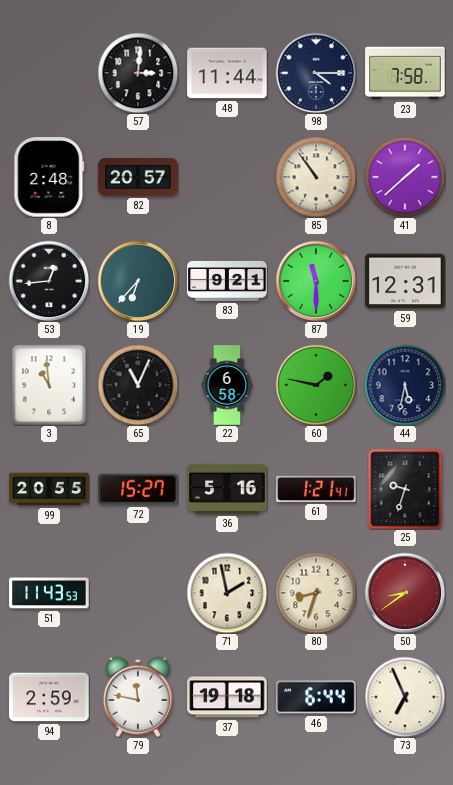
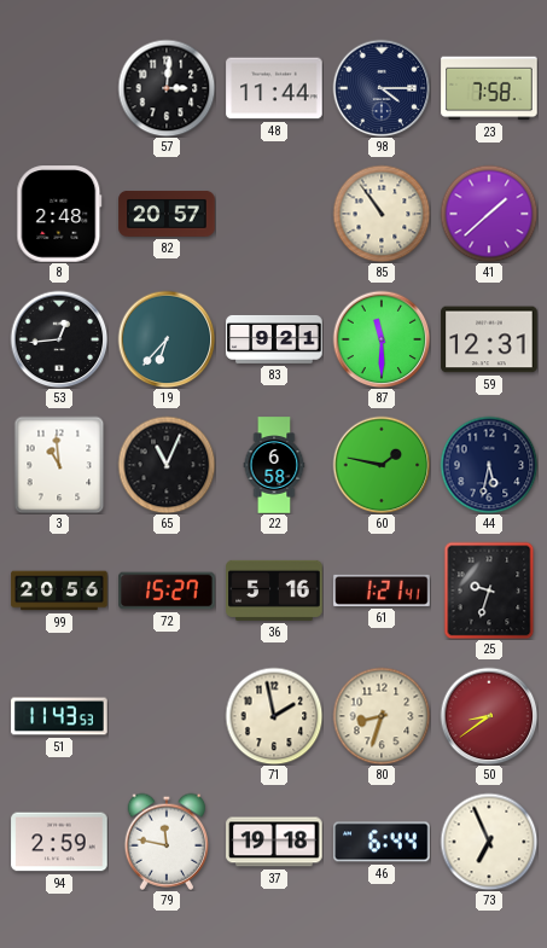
99: 20:55 -> 20:56
